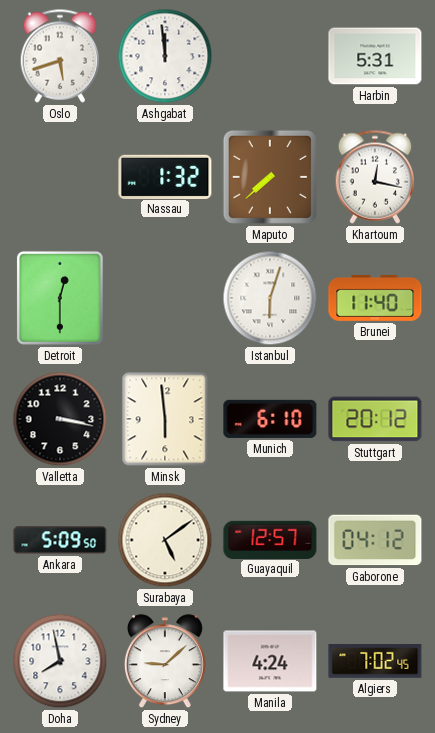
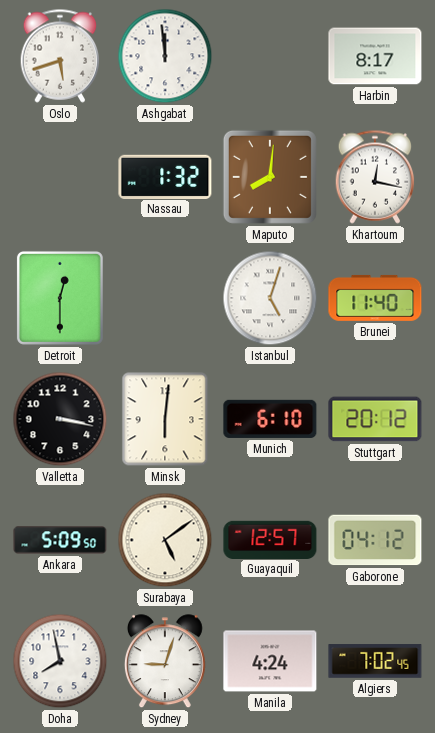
Harbin: 5:31 -> 8:17
Maputo: 7:38 -> 8:01
Istanbul: 6:03 -> 5:03
Minsk: 5:59 -> 6:01
Sydney: 9:08 -> 9:03
